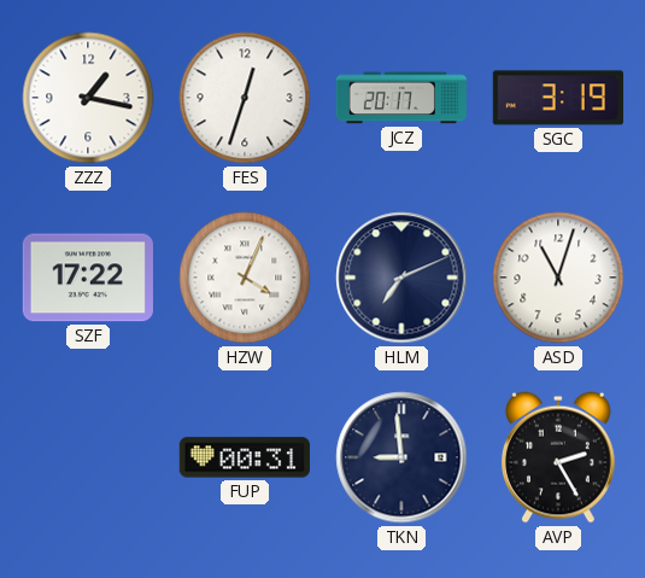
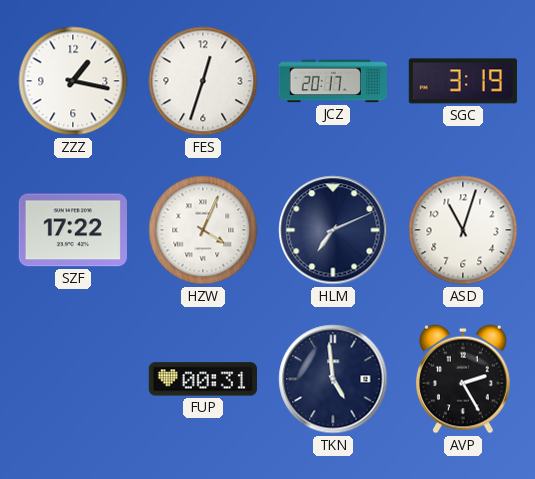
TKN: 8:59 -> 4:59
